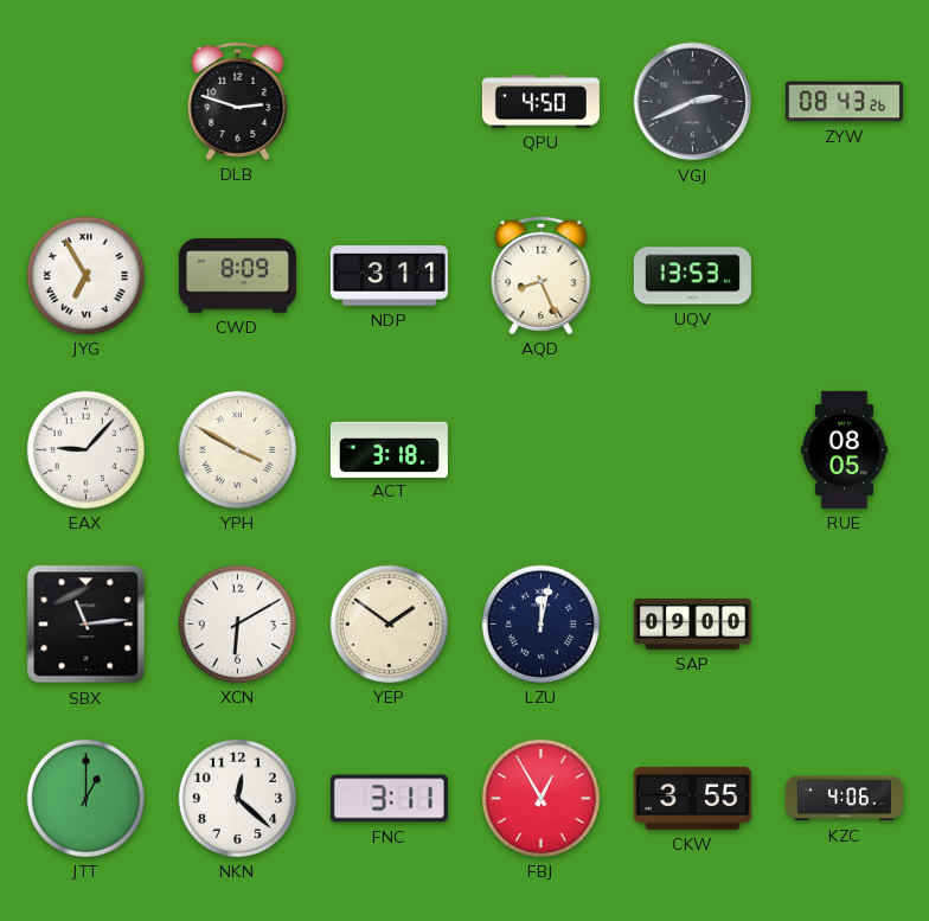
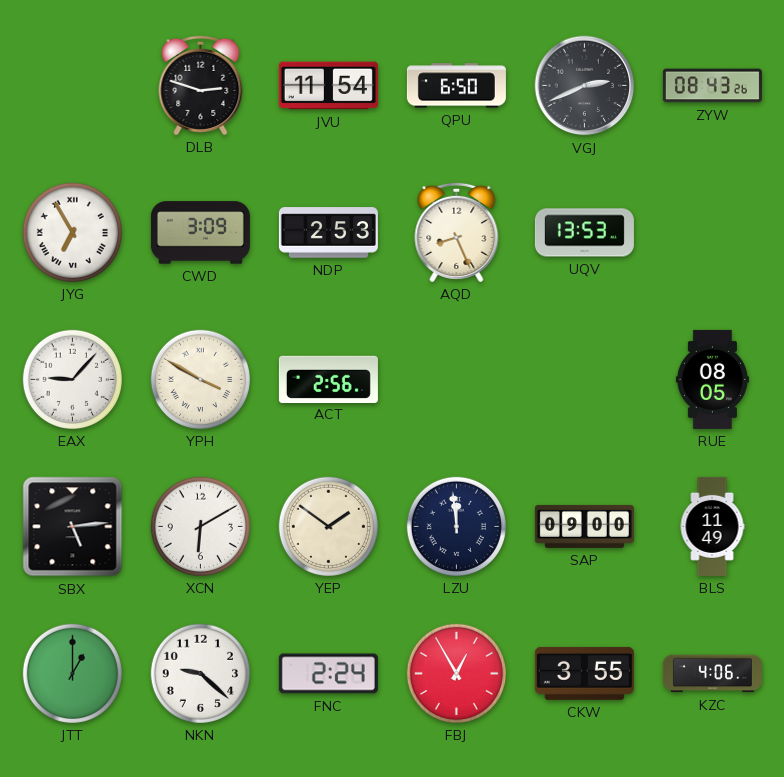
JVU: none -> 11:54
QPU: 4:50 -> 6:50
CWD: 8:09 -> 3:09
NDP: 3:11 -> 2:53
ACT: 3:18 -> 2:56
SBX: 11:14 -> 5:14
LZU: 12:02 -> 11:59
BLS: none -> 11:49
NKN: 12:22 -> 9:22
FNC: 3:11 -> 2:24
